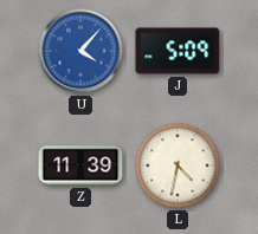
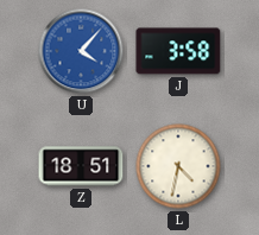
J: 5:09 -> 3:58
Z: 11:39 -> 18:51
